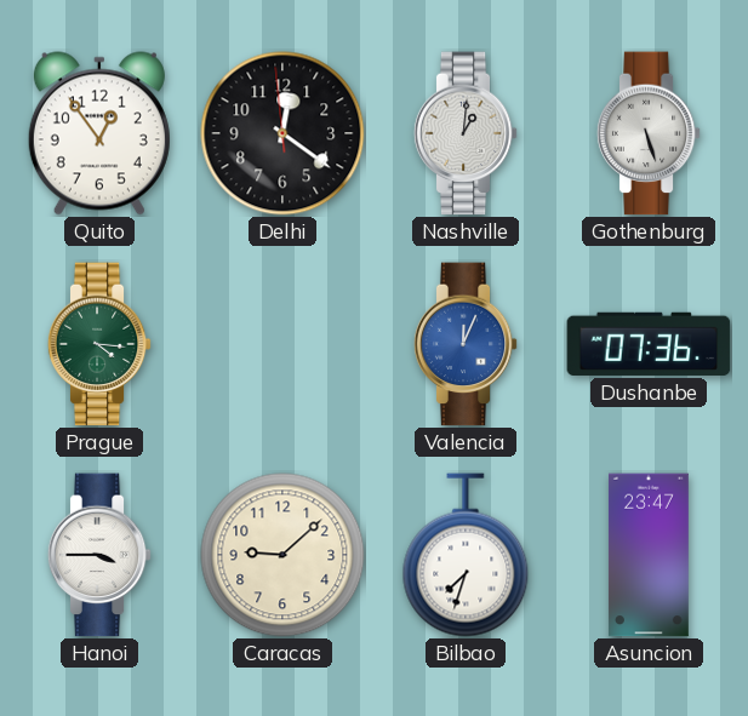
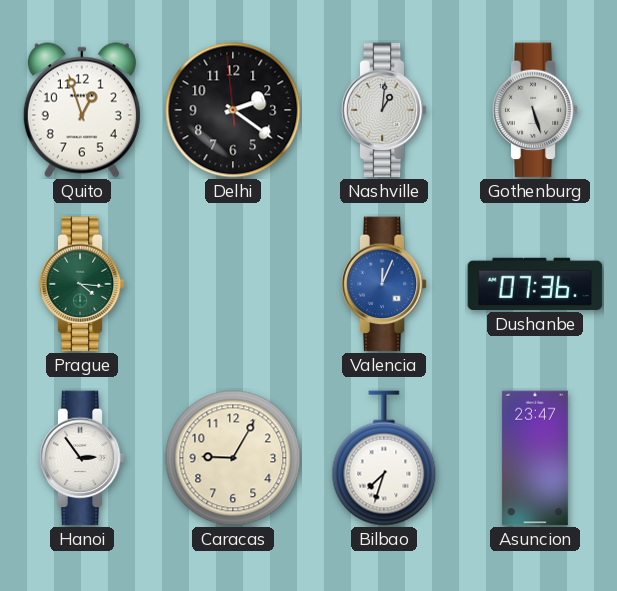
Quito: 12:54 -> 12:57
Delhi: 12:20 -> 2:20
Hanoi: 3:45 -> 2:54
Caracas: 9:08 -> 9:05
